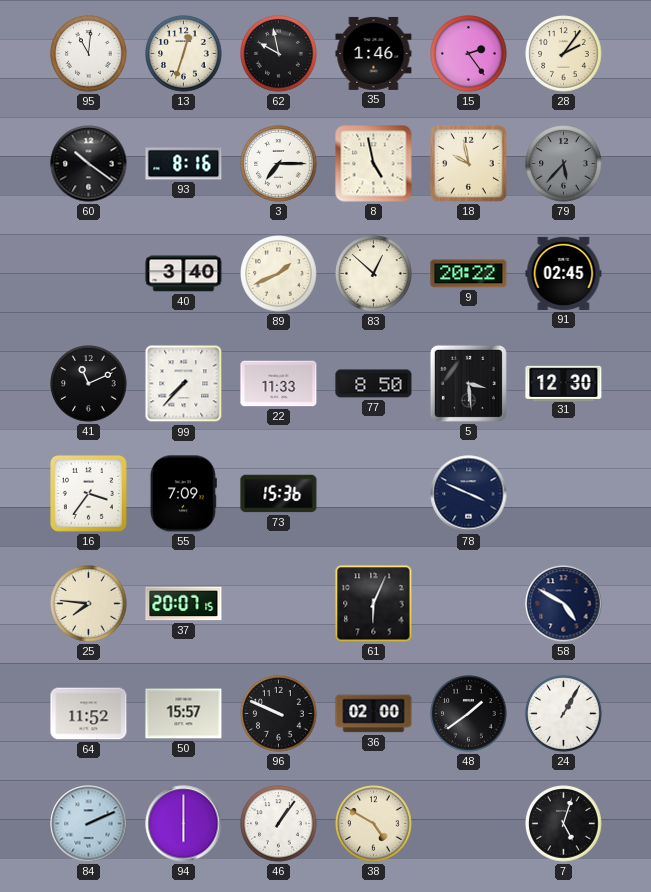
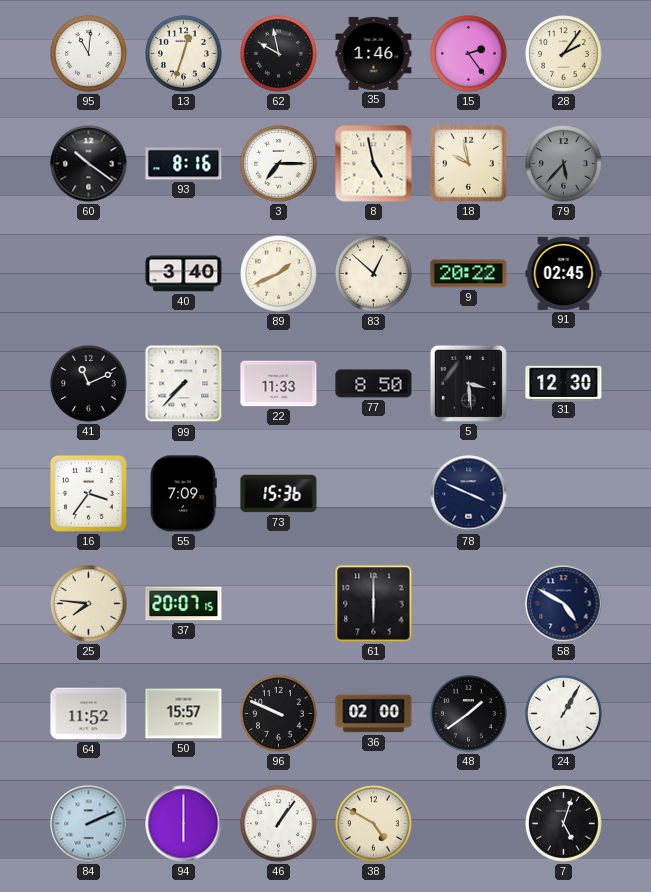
61: 6:04 -> 6:00
